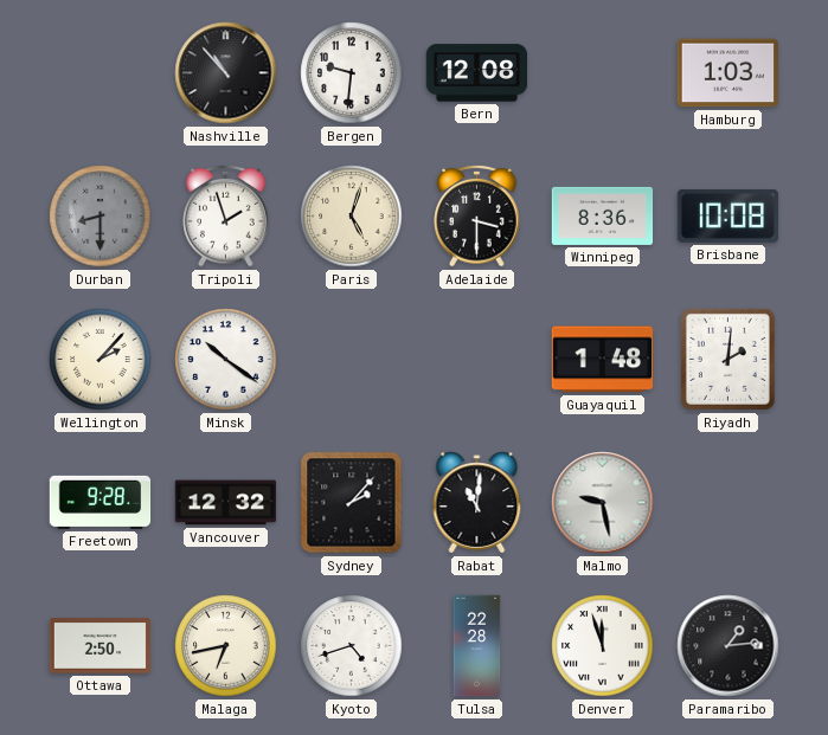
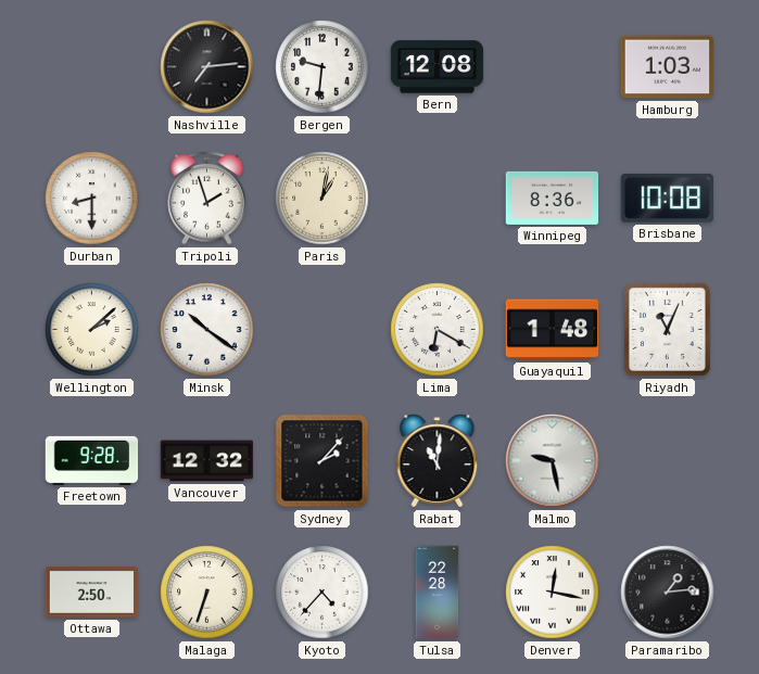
Nashville: 10:53 -> 7:14
Durban dial: grey -> white
Paris: 5:03 -> 1:02
Adelaide: 3:30 -> none
Wellington: 2:07 -> 2:08
Lima: none -> 6:20
Riyadh: 2:01 -> 11:04
Malaga: 6:43 -> 6:33
Kyoto: 4:42 -> 4:37
Denver: 11:57 -> 12:17
